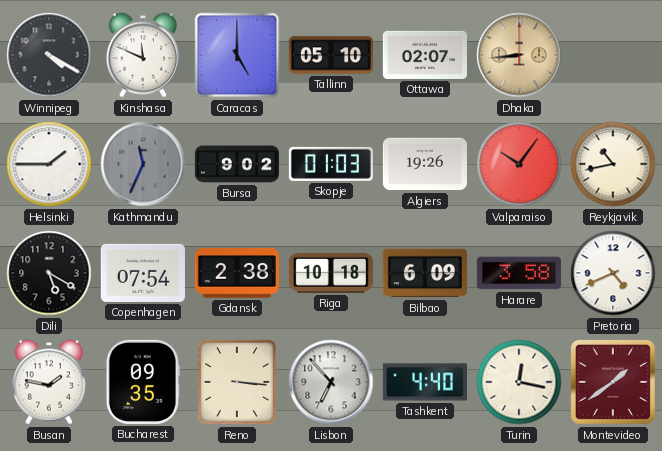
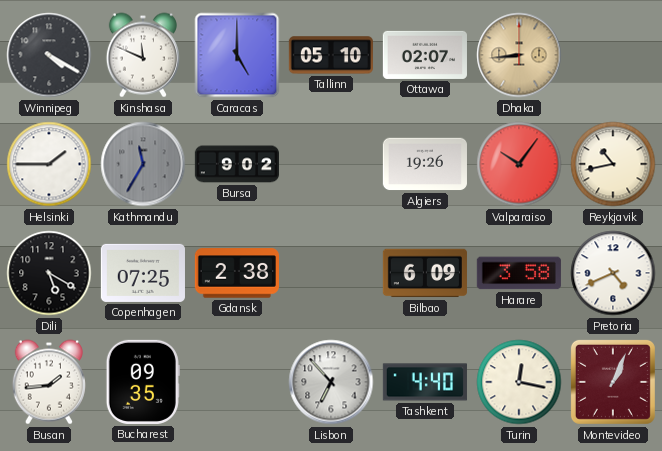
Kathmandu: 11:34 -> 11:35
Skopje: 01:03 -> none
Copenhagen: 07:54 -> 07:25
Riga: 10:18 -> none
Busan: 1:47 -> 1:44
Reno: 3:16 -> none
Montevideo: 1:39 -> 1:04
